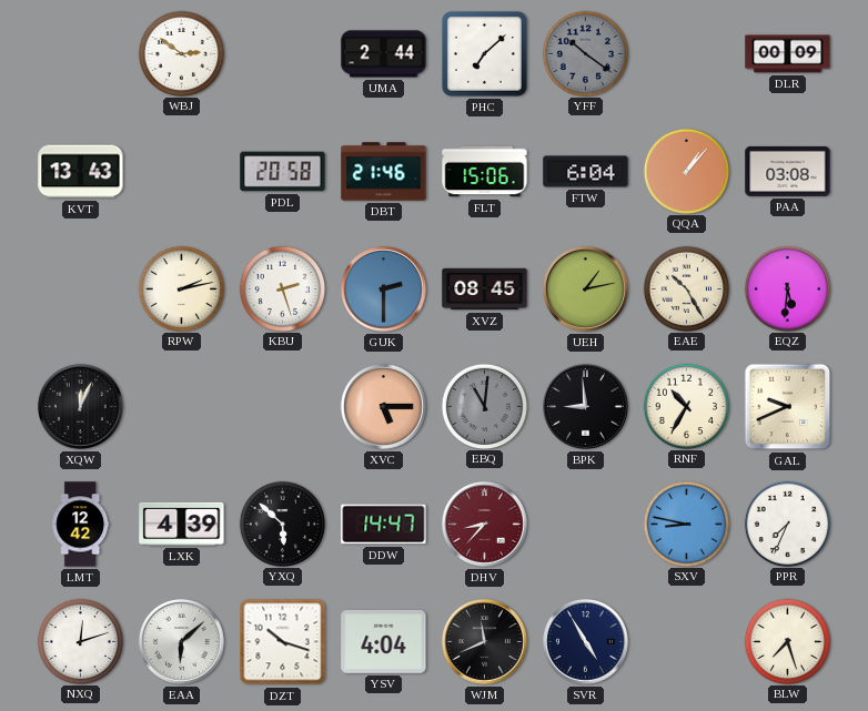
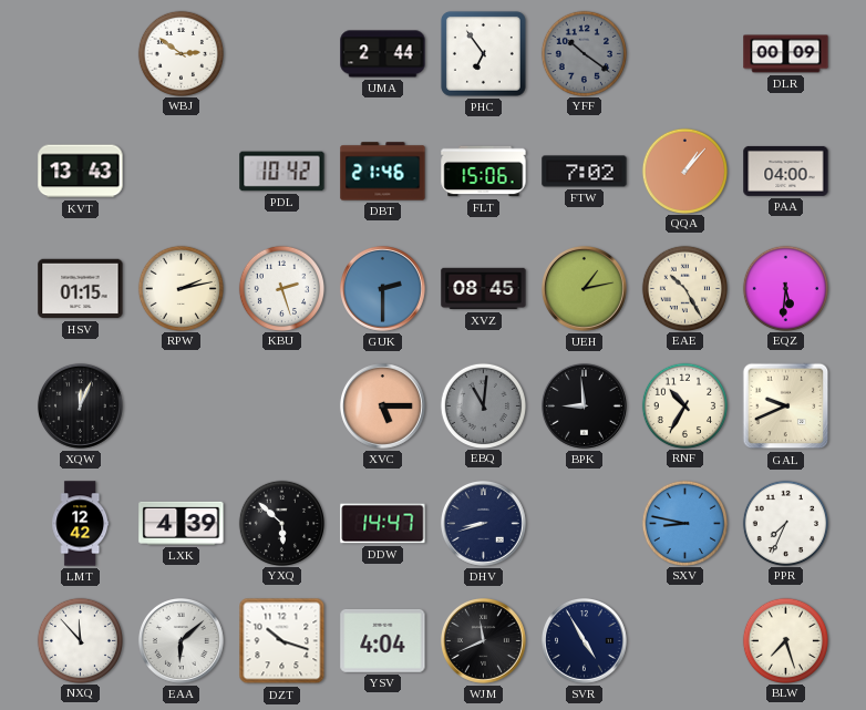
PHC: 7:08 -> 6:54
PDL: 20:58 -> 10:42
FTW: 6:04 -> 7:02
PAA: 03:08 -> 04:00
HSV: none -> 01:15
DHV: 8:37 -> 8:42
DHV dial: burgundy -> navy
NXQ: 12:12 -> 11:53
